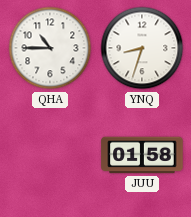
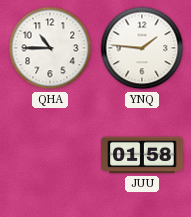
YNQ: 8:33 -> 1:46
